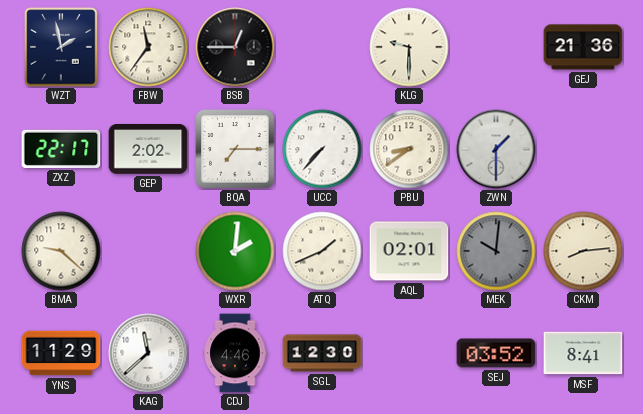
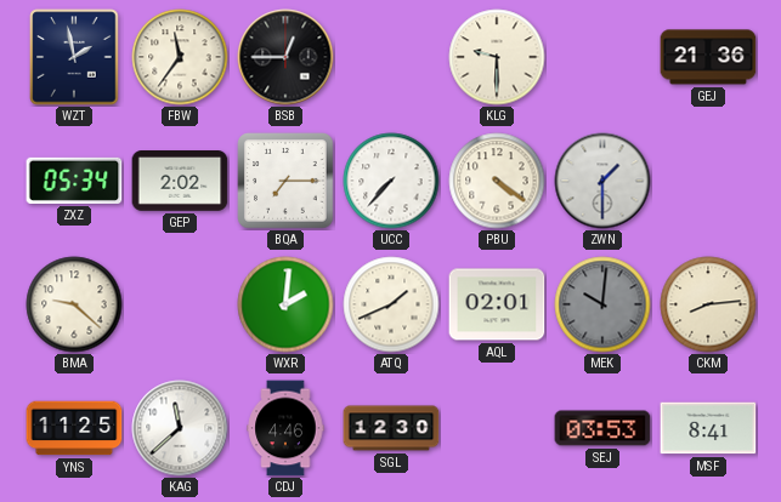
ZXZ: 22:17 -> 05:34
PBU: 8:39 -> 4:21
YNS: 11:29 -> 11:25
SEJ: 03:52 -> 03:53
